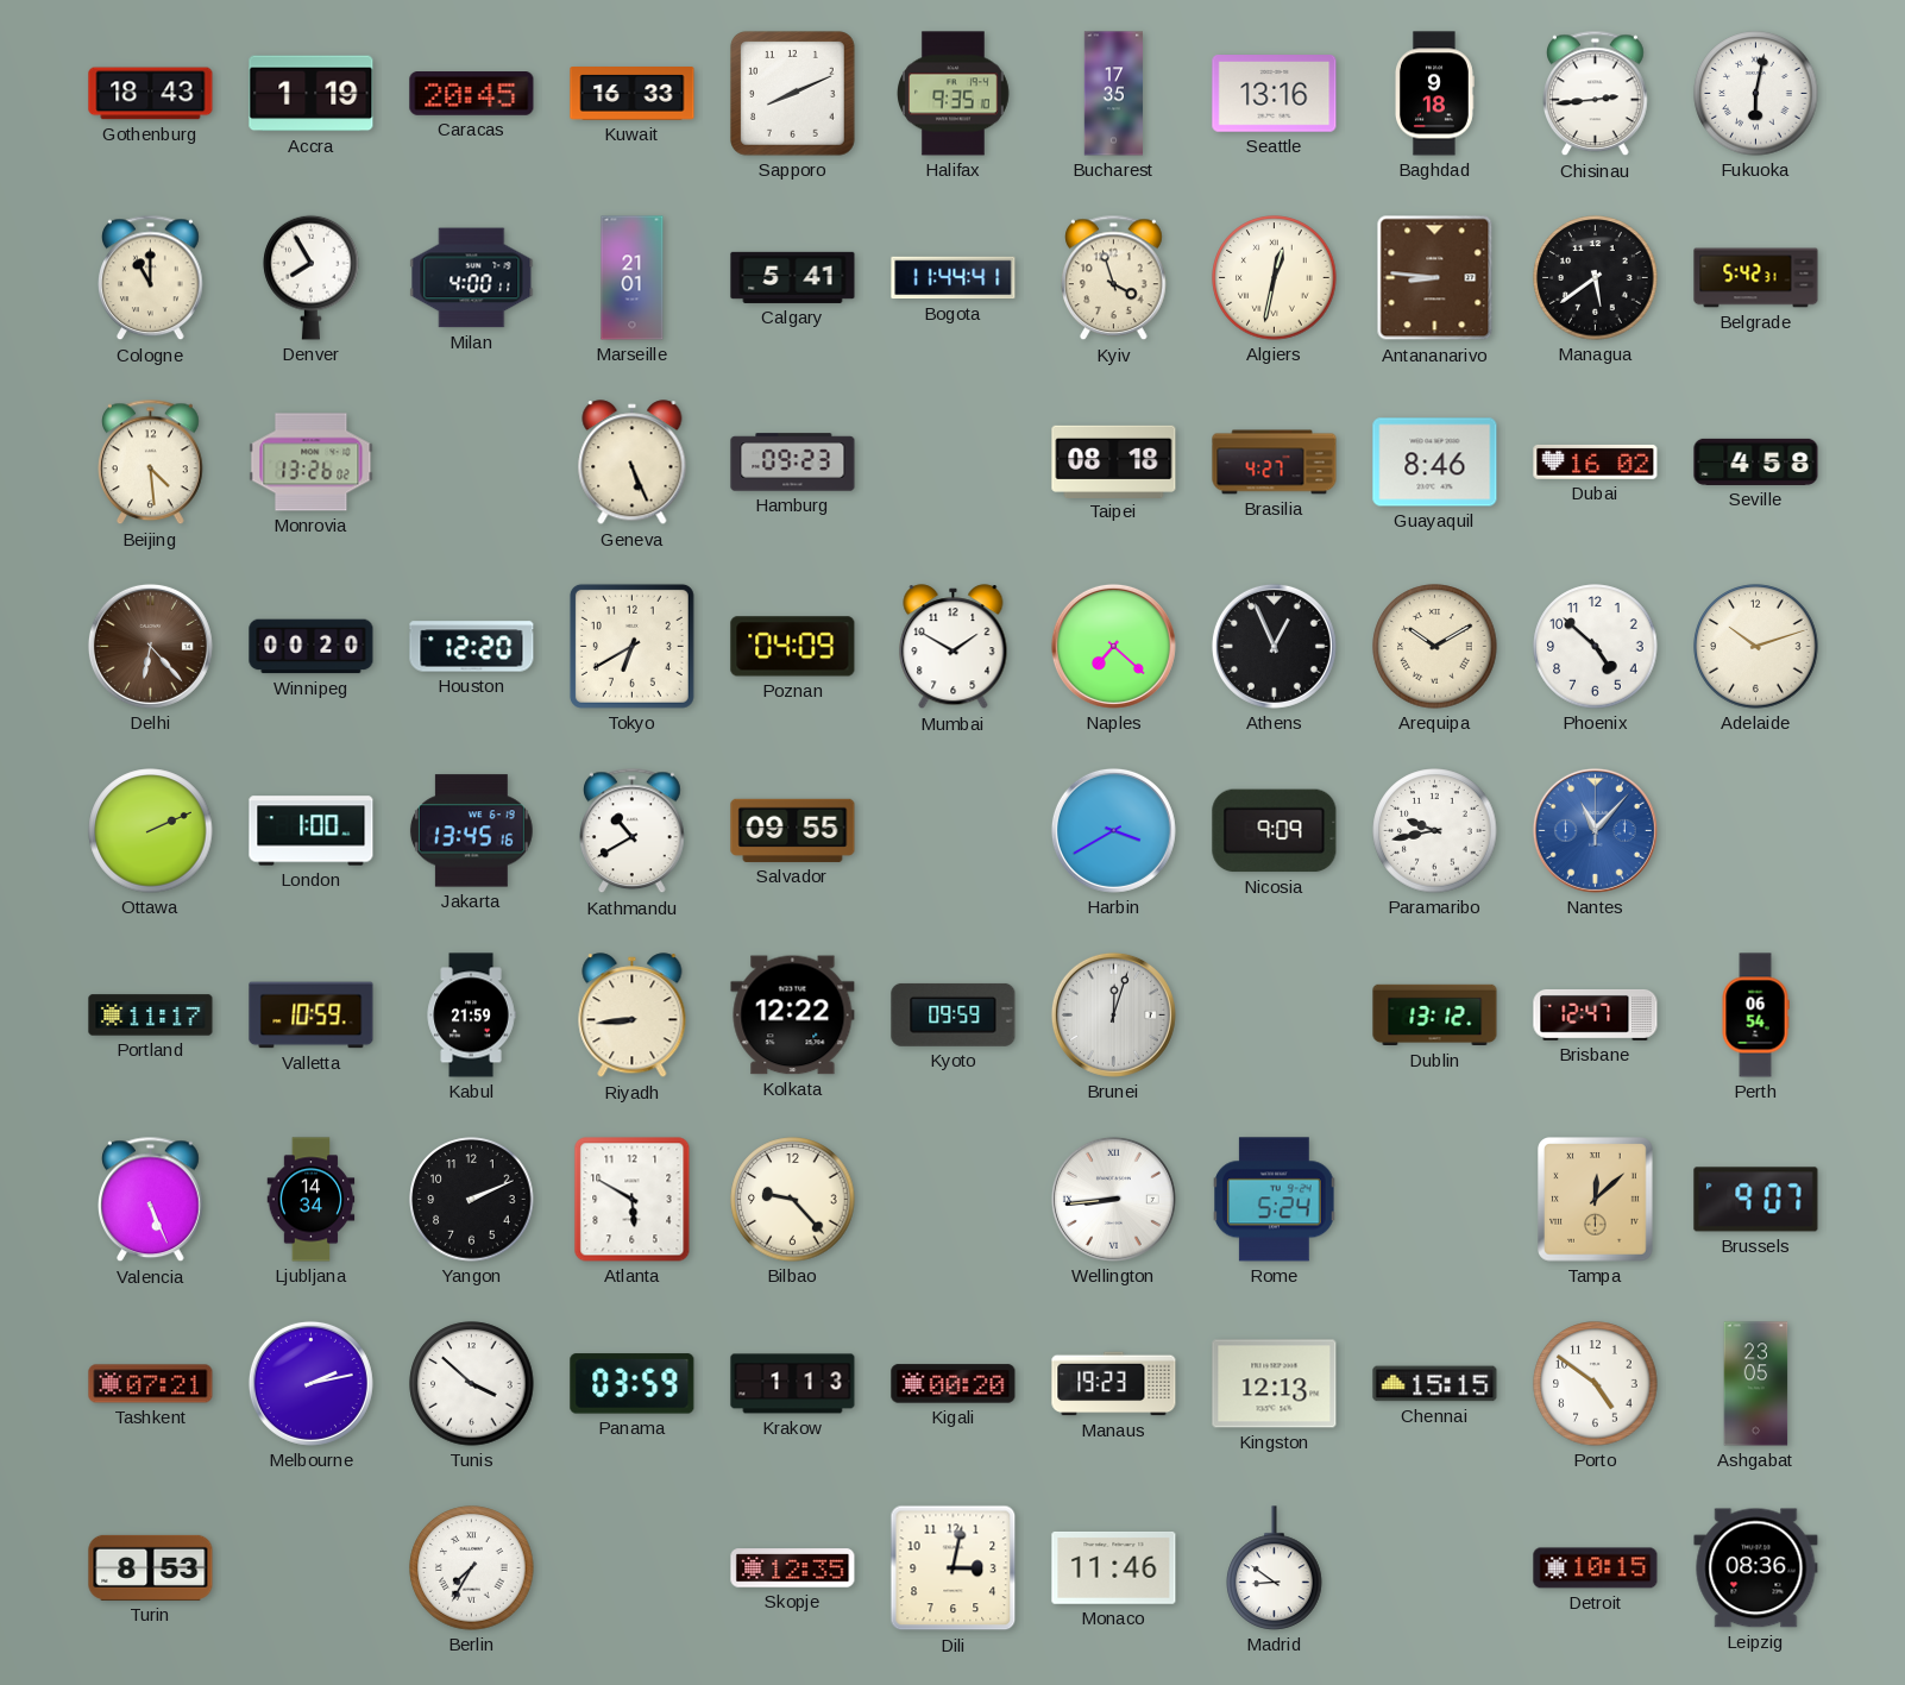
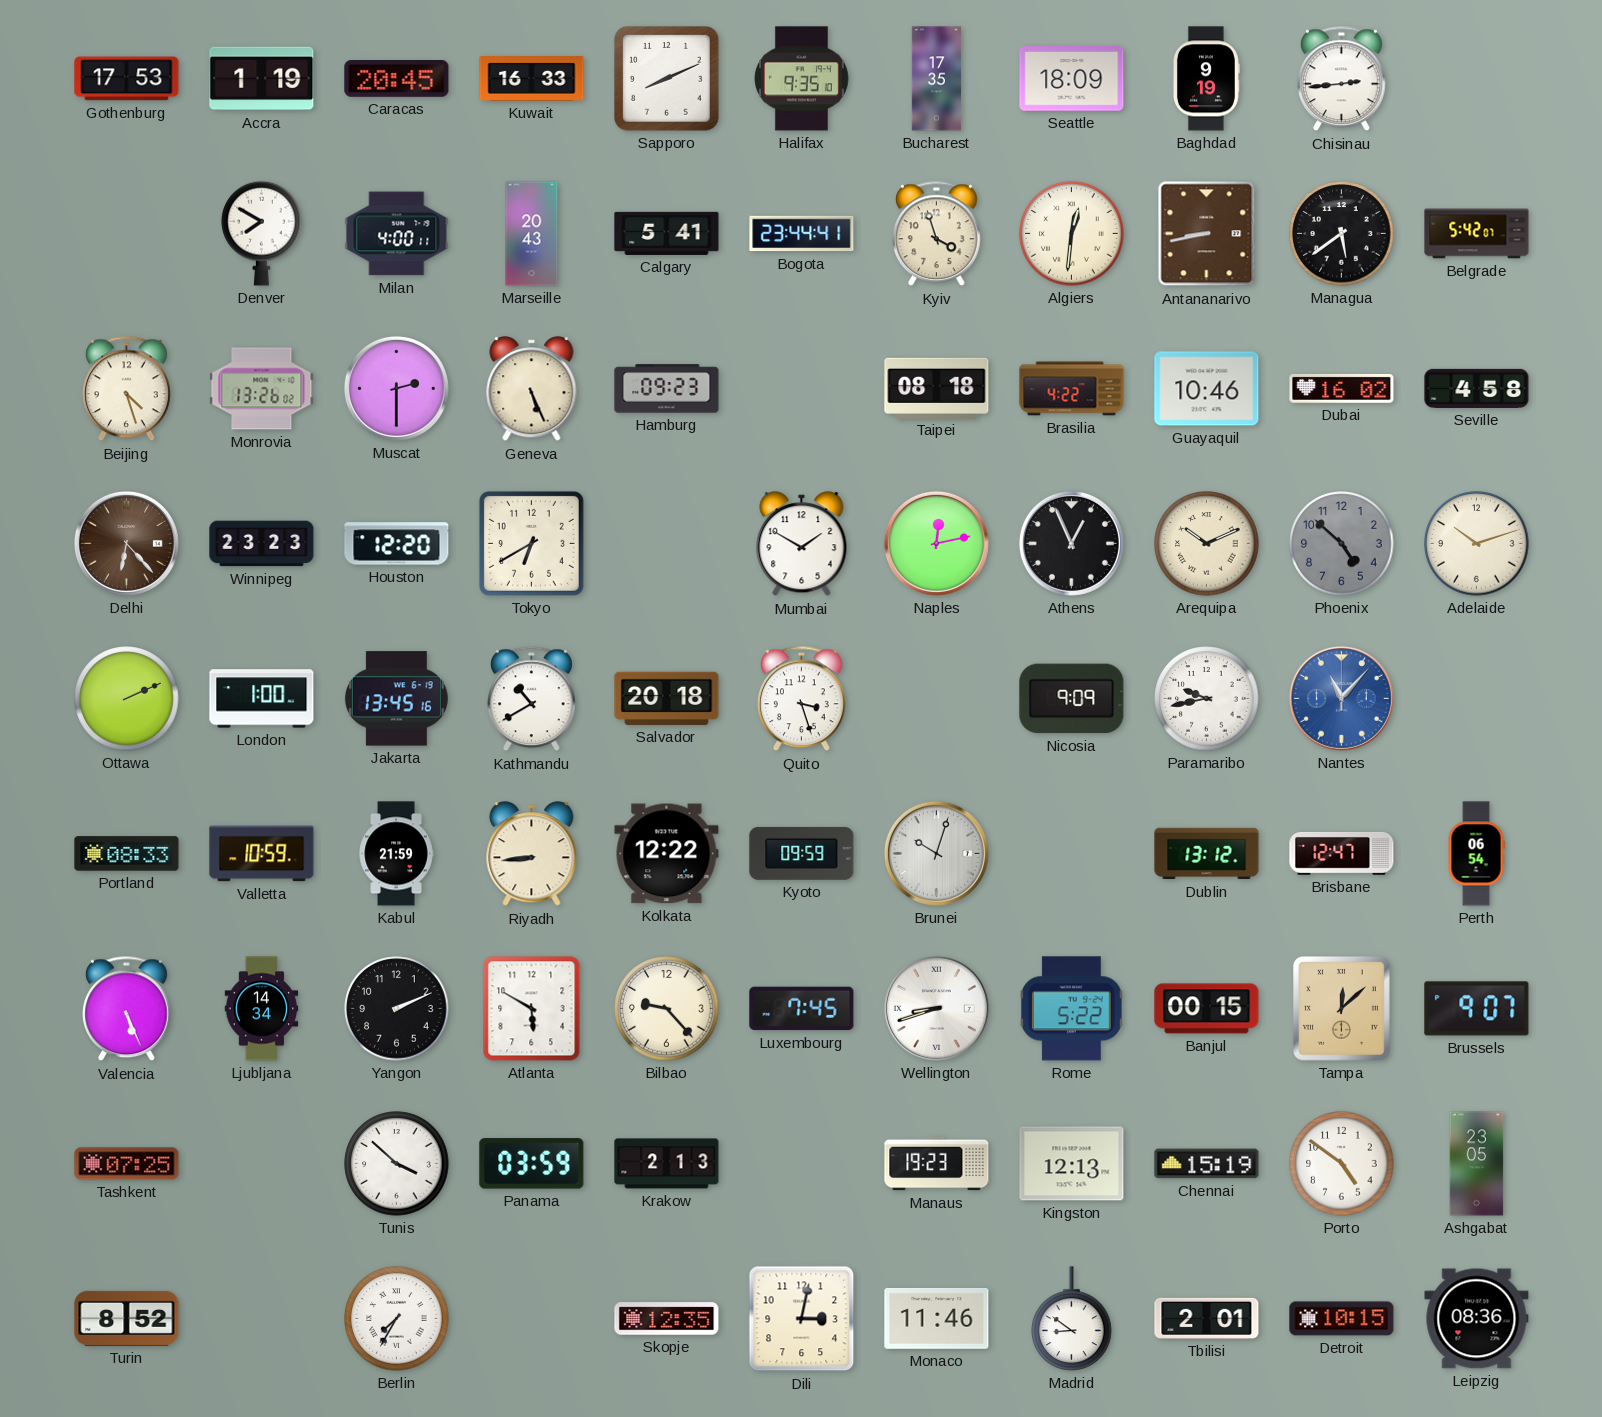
Gothenburg: 18:43 -> 17:53
Seattle: 13:16 -> 18:09
Baghdad: 9:18 -> 9:19
Fukuoka: 6:02 -> none
Cologne: 11:00 -> none
Denver: 7:55 -> 7:50
Marseille: 21:01 -> 20:43
Bogota: 11:44 -> 23:44
Algiers: 12:32 -> 12:31
Antananarivo: 8:46 -> 8:43
Belgrade: 5:42:31 -> 5:42:07
Beijing: 4:29 -> 4:27
Muscat: none -> 2:30
Brasilia: 4:27 -> 4:22
Guayaquil: 8:46 -> 10:46
Winnipeg: 00:20 -> 23:23
Poznan: 04:09 -> none
Naples: 7:22 -> 12:13
Arequipa: 10:10 -> 10:11
Phoenix dial: white -> grey
Salvador: 09:55 -> 20:18
Quito: none -> 3:27
Harbin: 3:40 -> none
Portland: 11:17 -> 08:33
Brunei: 12:03 -> 10:03
Luxembourg: none -> 7:45
Wellington: 8:44 -> 8:42
Rome: 5:24 -> 5:22
Banjul: none -> 00:15
Tashkent: 07:21 -> 07:25
Melbourne: 2:13 -> none
Krakow: 1:13 -> 2:13
Kigali: 00:20 -> none
Chennai: 15:15 -> 15:19
Turin: 8:53 -> 8:52
Tbilisi: none -> 2:01
